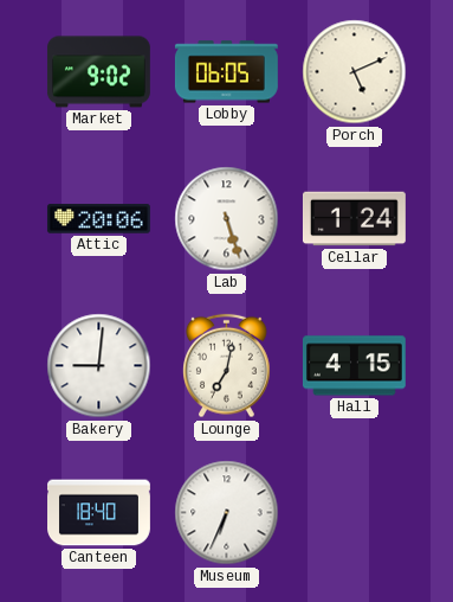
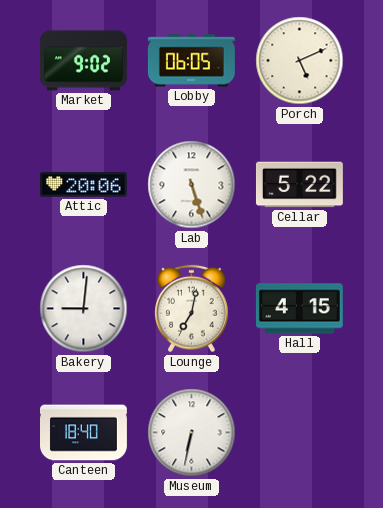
Cellar: 1:24 -> 5:22
Museum: 6:34 -> 6:32
